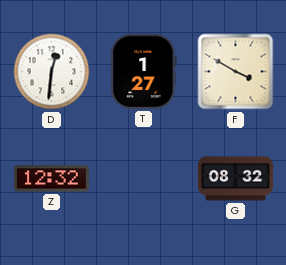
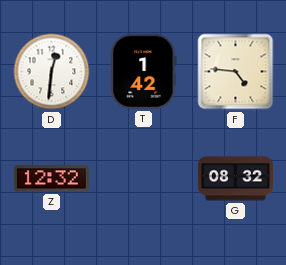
T: 1:27 -> 1:42
F: 3:50 -> 4:46
